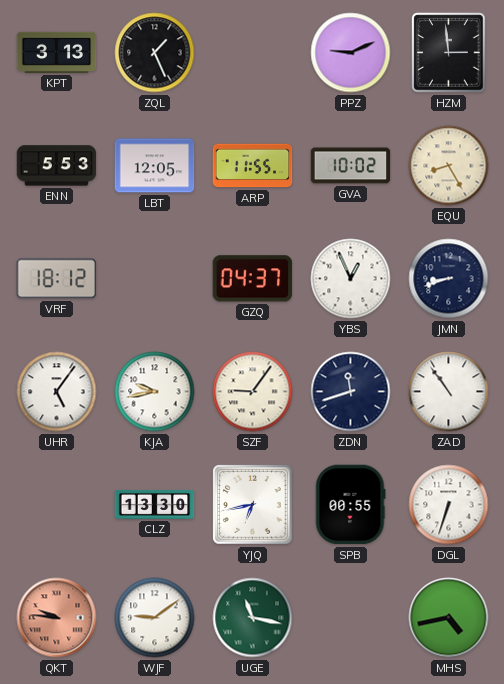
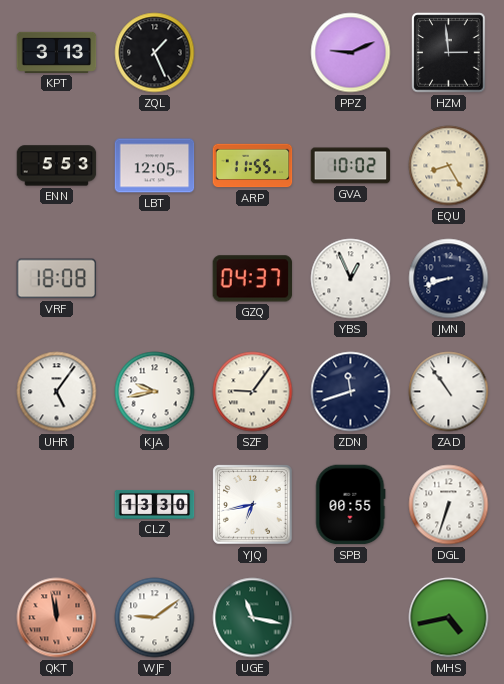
VRF: 18:12 -> 18:08
QKT: 9:46 -> 11:58
